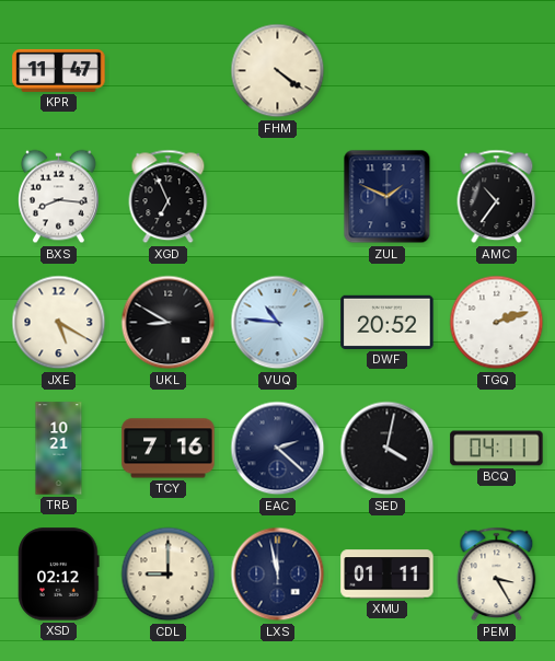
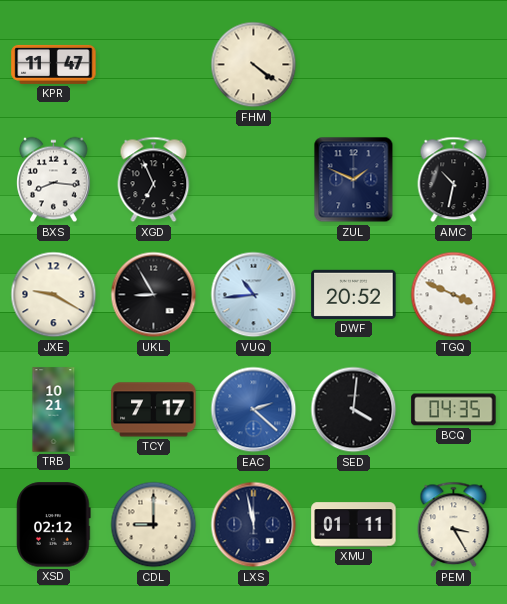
AMC: 10:36 -> 10:32
JXE: 5:20 -> 9:20
UKL: 8:50 -> 8:55
VUQ: 10:46 -> 10:44
TGQ: 2:12 -> 3:49
TCY: 7:16 -> 7:17
EAC dial: navy -> blue
SED: 4:02 -> 4:01
BCQ: 04:11 -> 04:35
